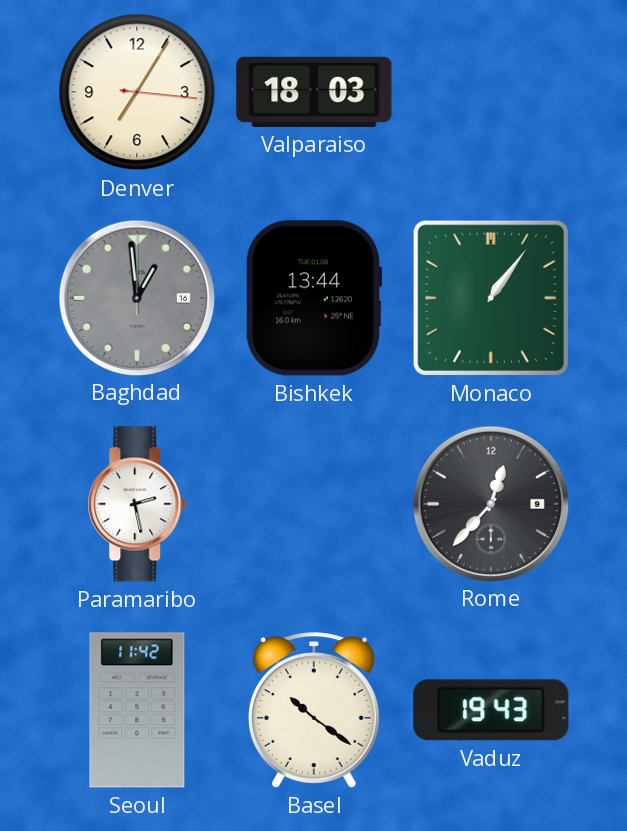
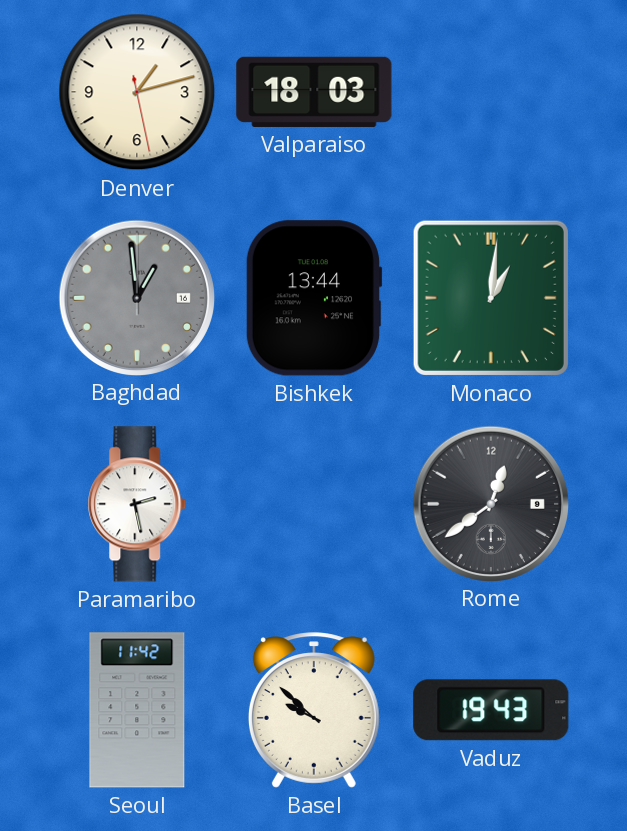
Denver: 7:05 -> 1:12
Monaco: 1:06 -> 1:01
Rome: 12:37 -> 12:39
Basel: 10:21 -> 9:52
